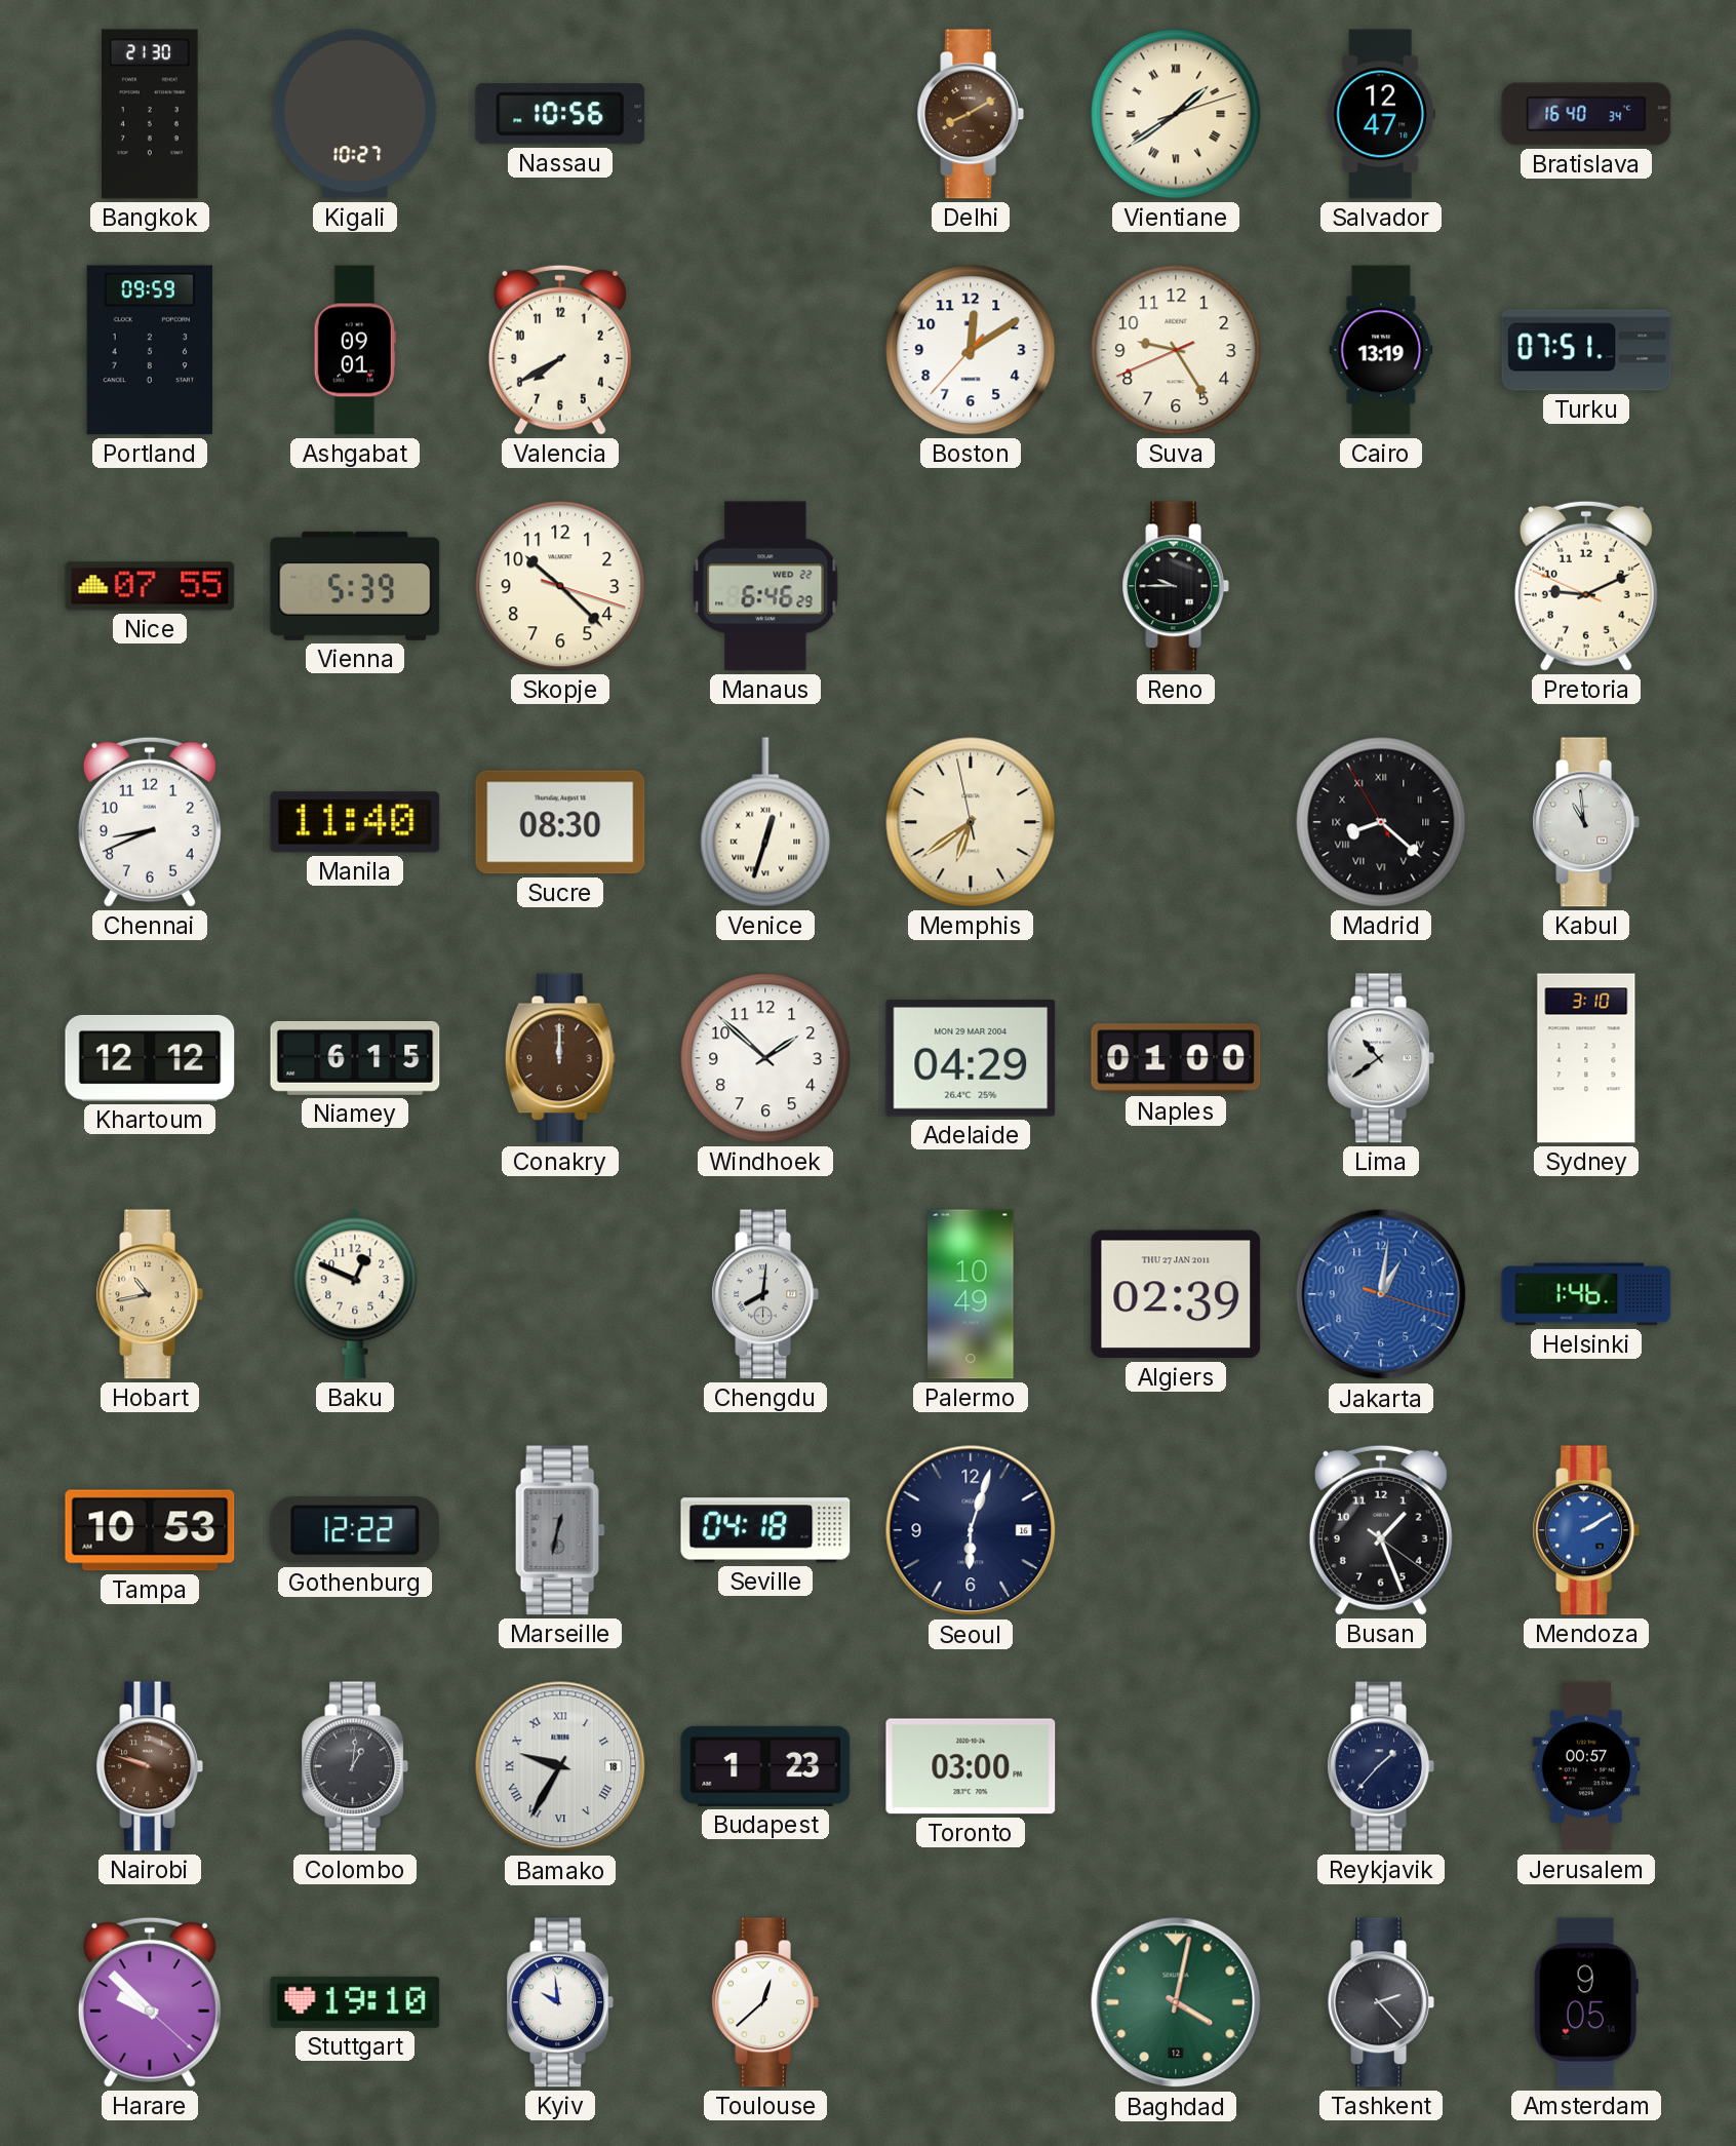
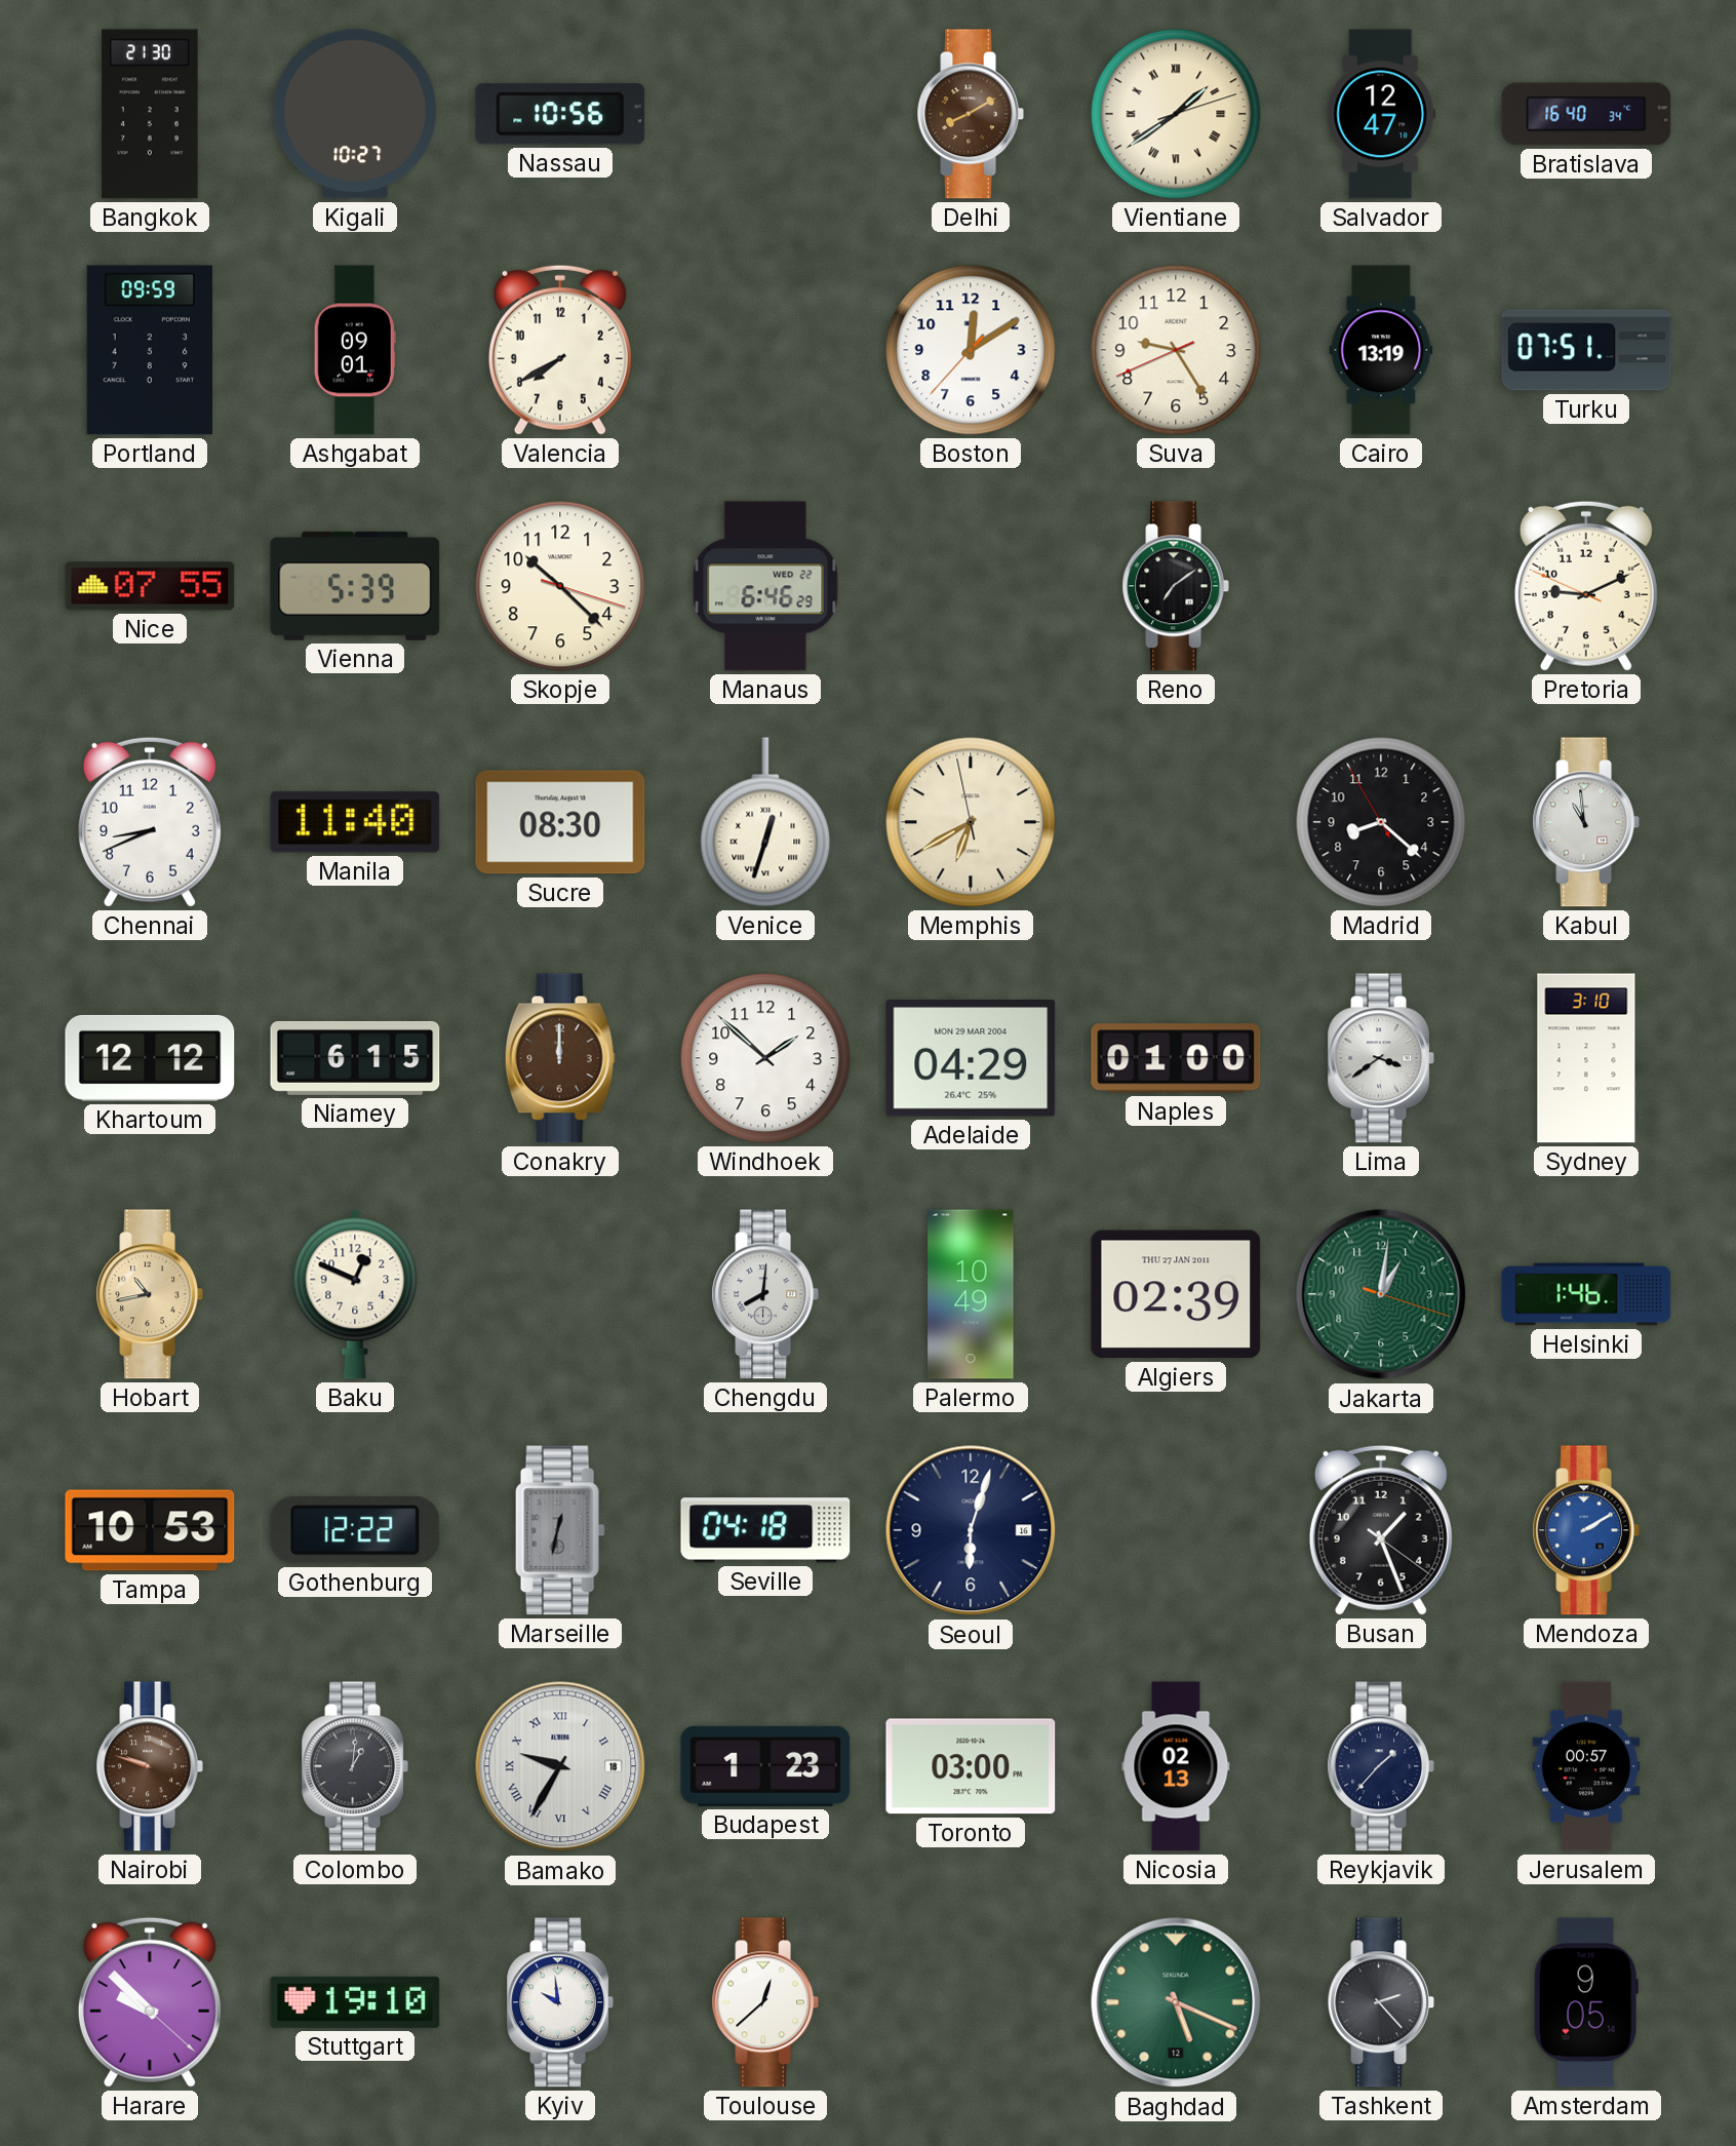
Reno: 9:45 -> 7:09
Memphis: 6:38 -> 6:39
Madrid numerals: Roman -> Arabic
Lima: 10:39 -> 3:39
Jakarta dial: blue -> green
Nicosia: none -> 02:13
Baghdad: 4:02 -> 5:19
